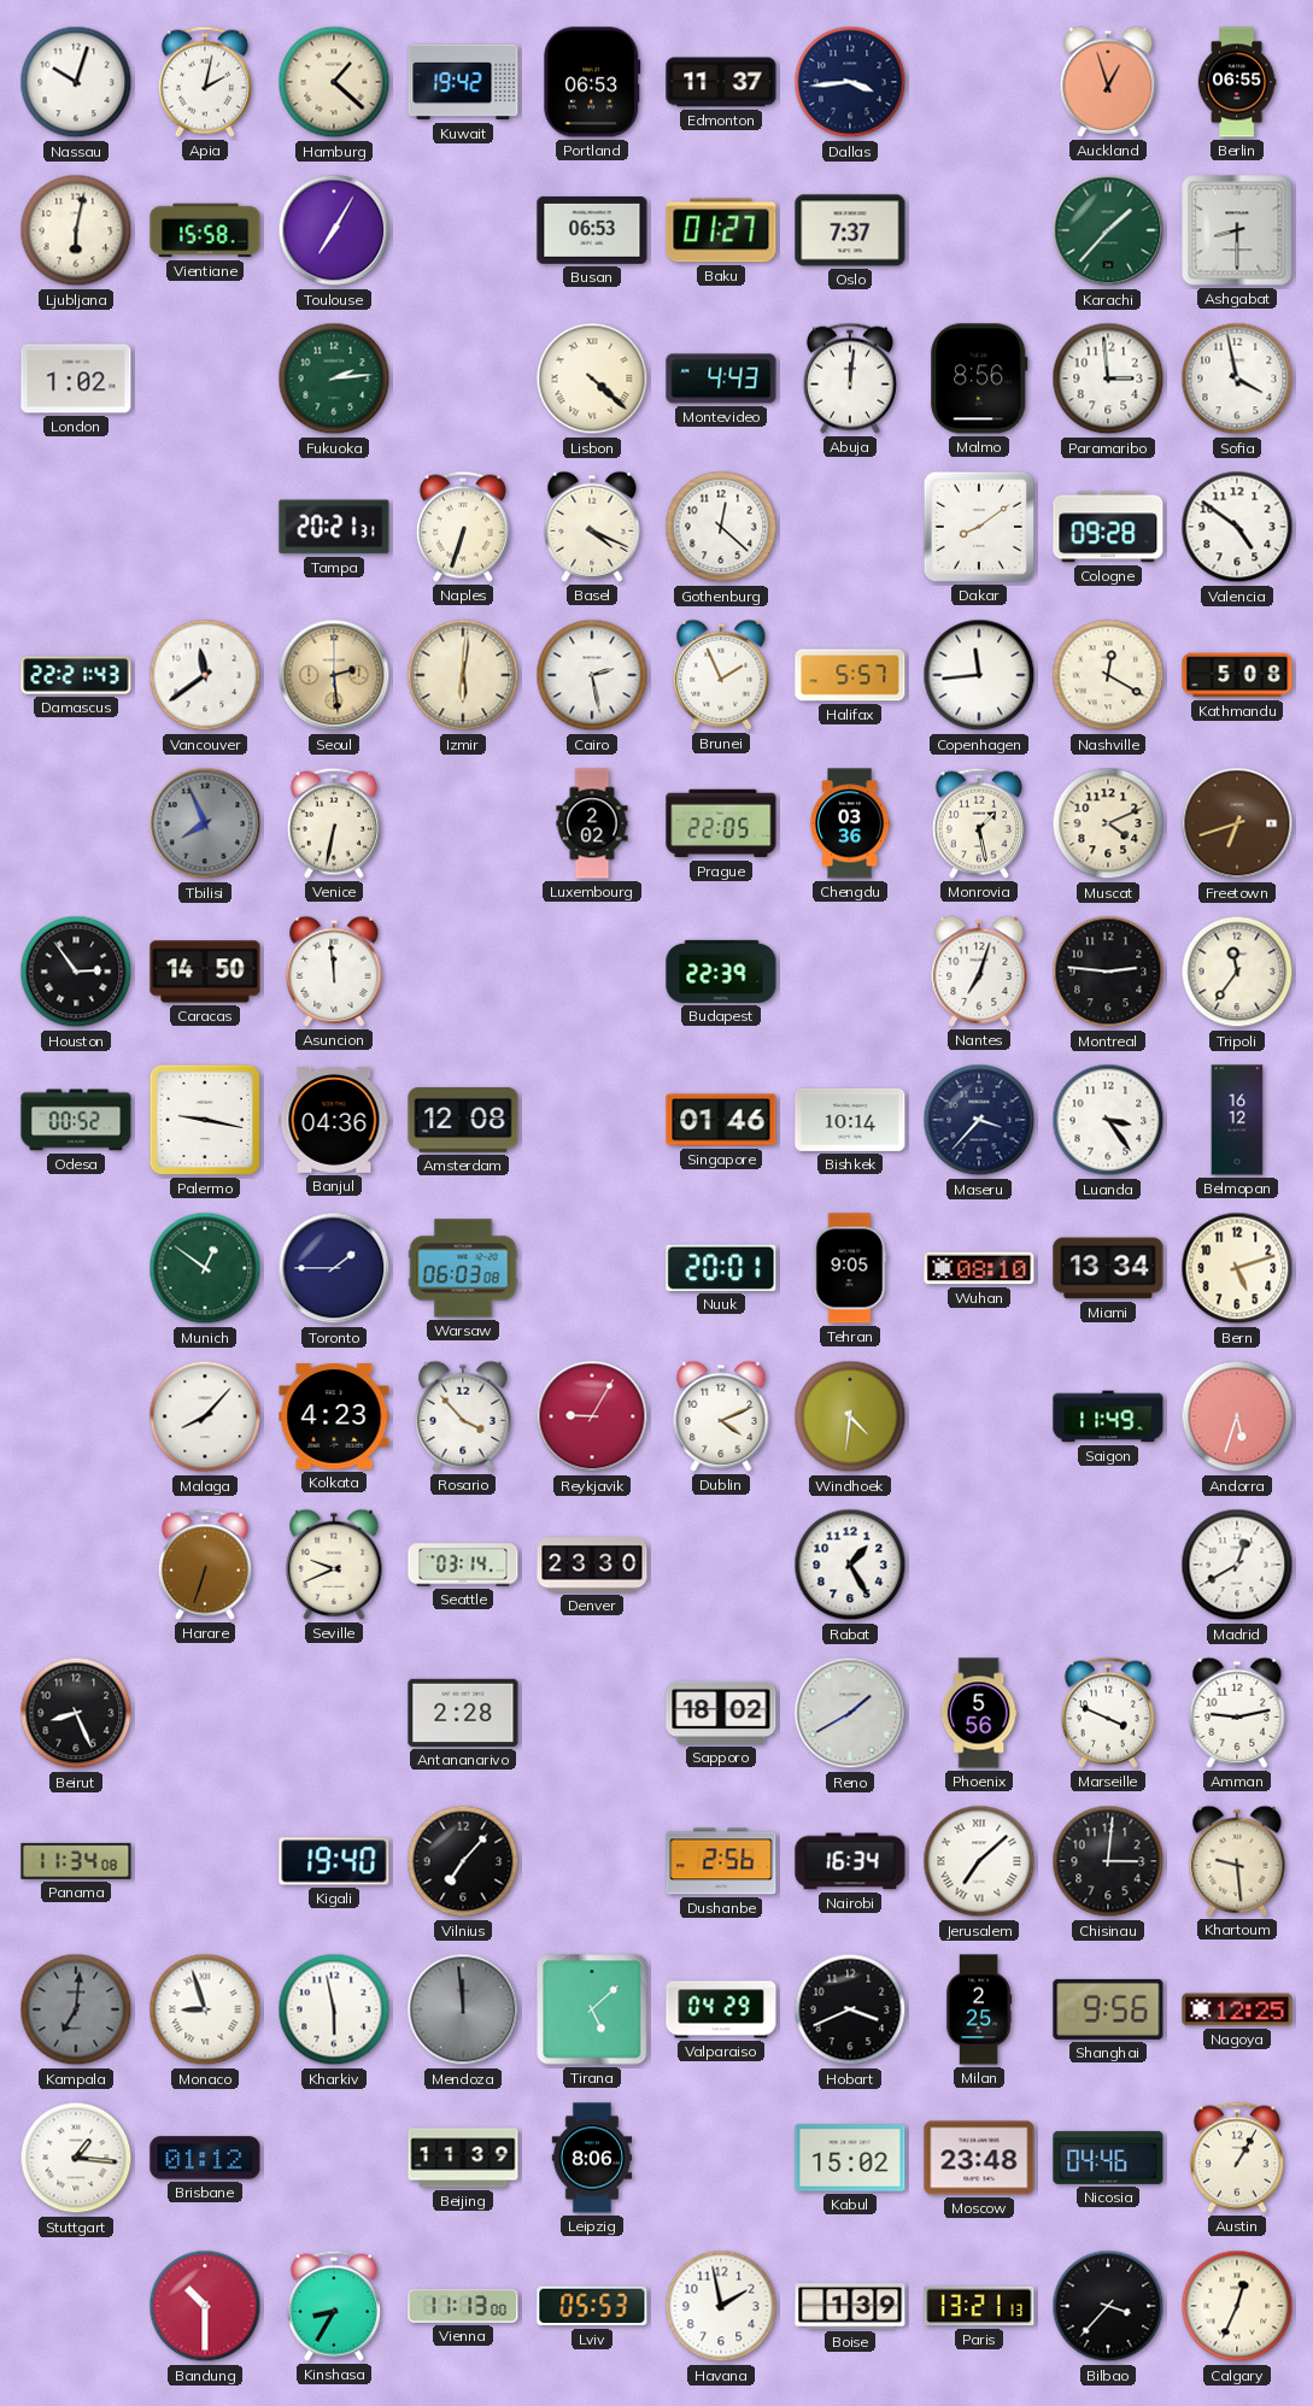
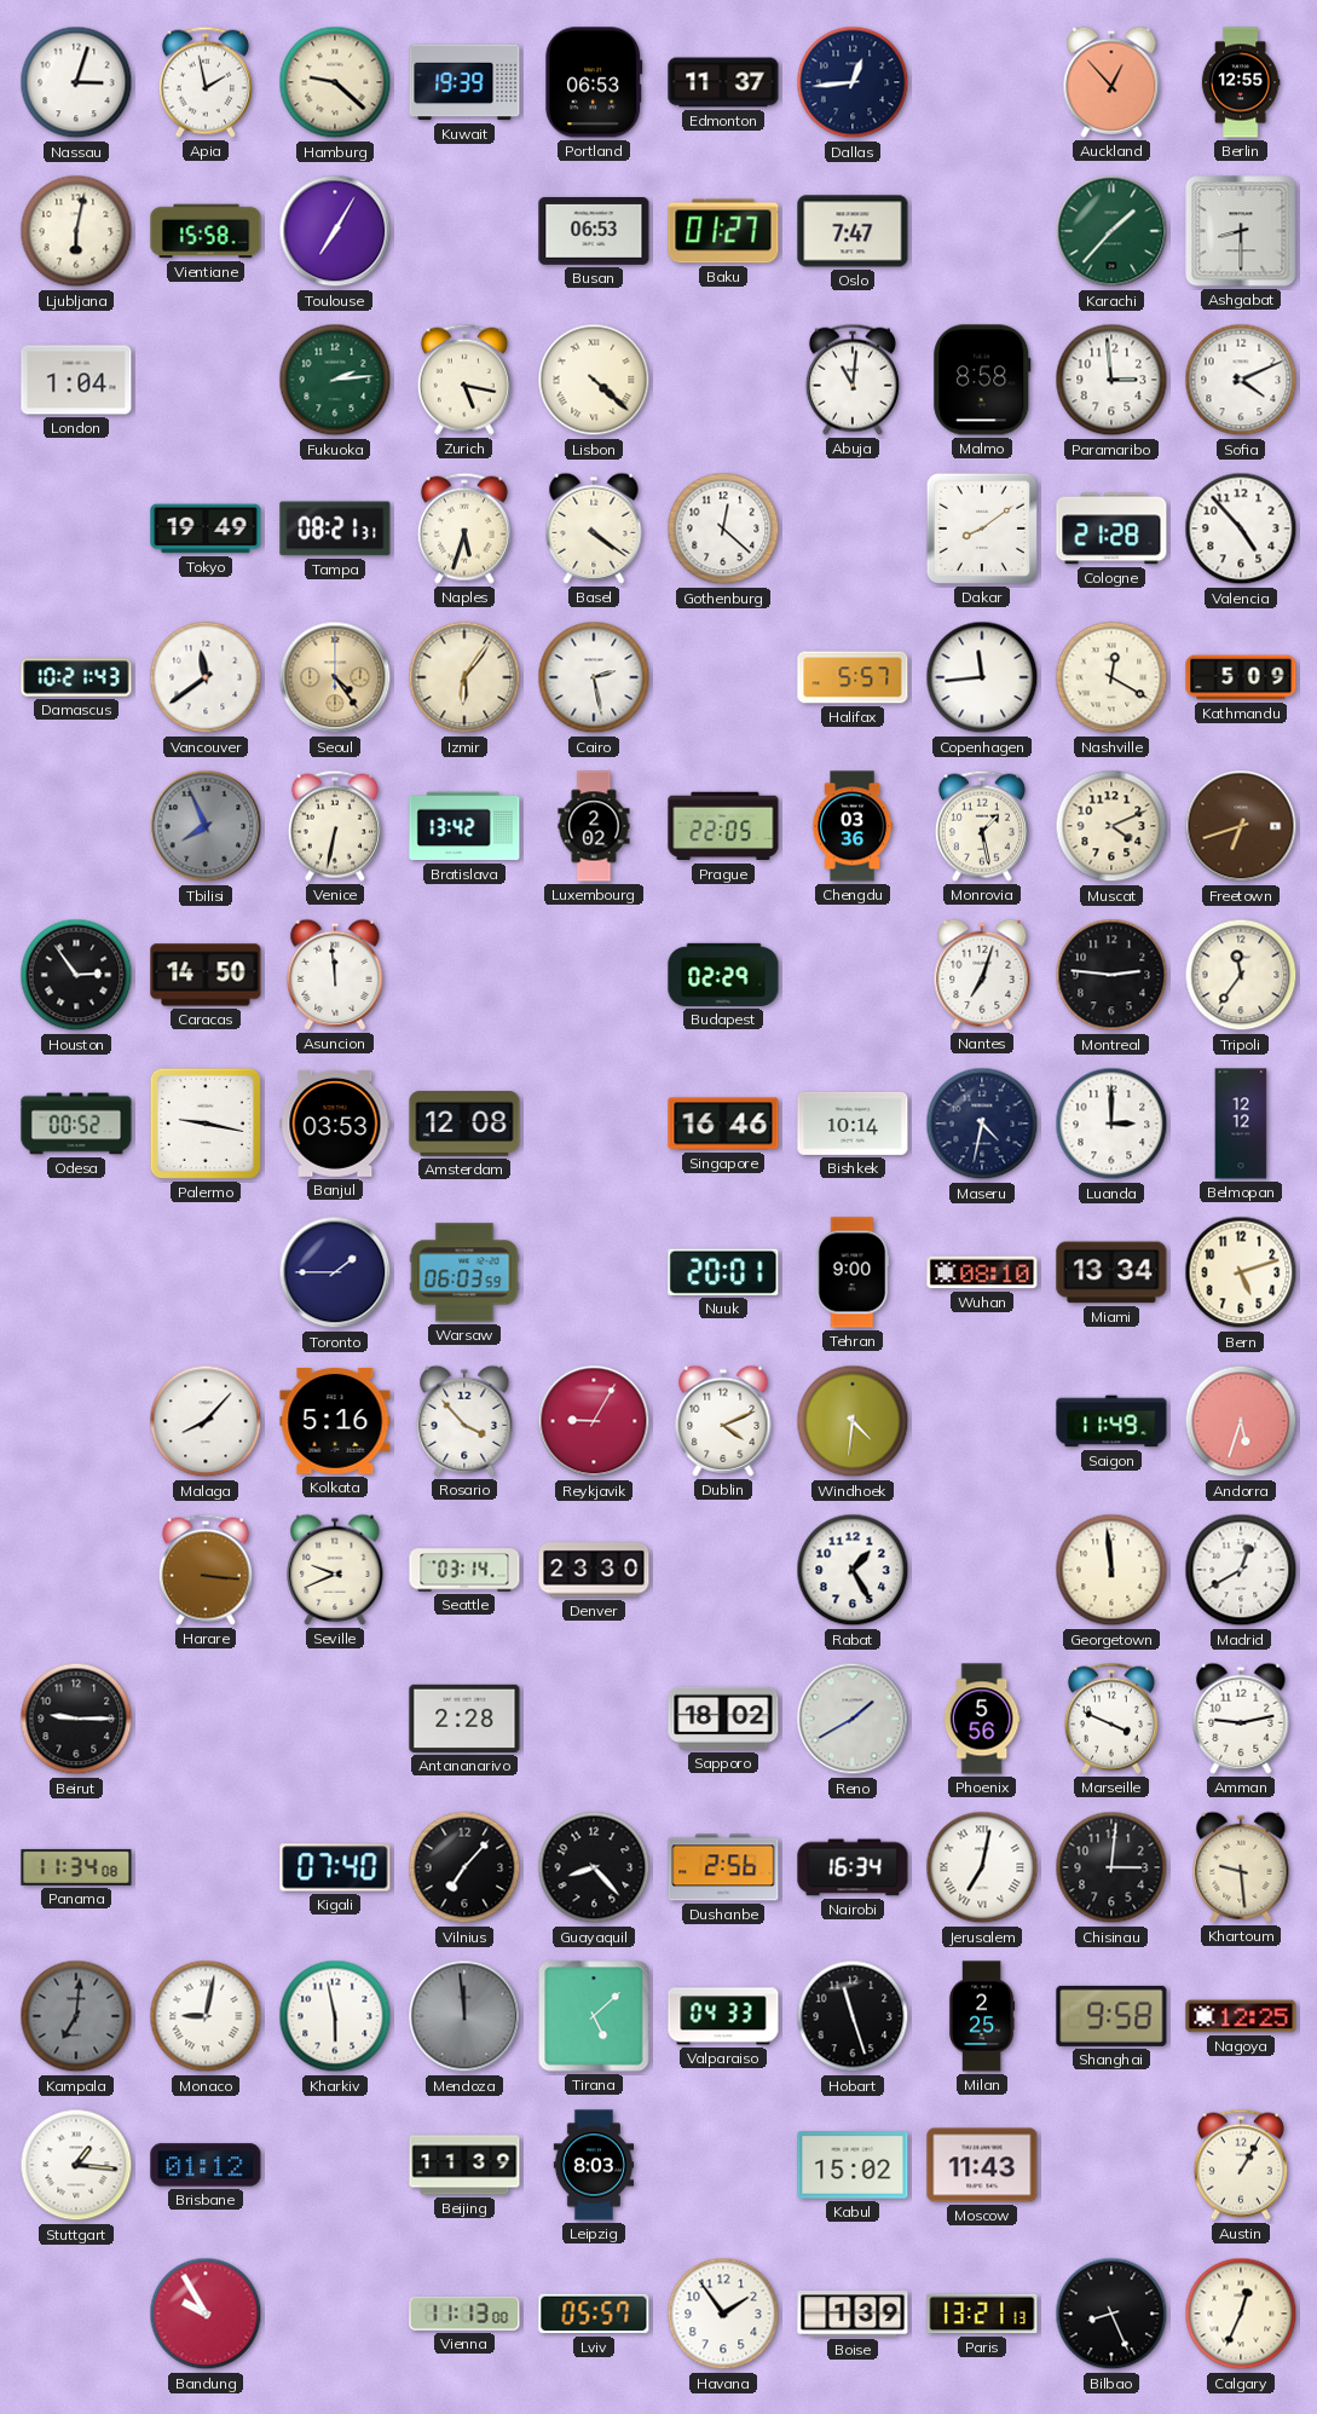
Nassau: 10:03 -> 3:03
Apia: 2:02 -> 1:58
Hamburg: 1:22 -> 9:22
Kuwait: 19:42 -> 19:39
Dallas: 3:44 -> 12:44
Auckland: 12:57 -> 12:53
Berlin: 06:55 -> 12:55
Oslo: 7:37 -> 7:47
London: 1:02 -> 1:04
Zurich: none -> 5:17
Montevideo: 4:43 -> none
Abuja: 12:01 -> 11:01
Malmo: 8:56 -> 8:58
Sofia: 3:58 -> 4:11
Tokyo: none -> 19:49
Tampa: 20:21 -> 08:21
Naples: 6:33 -> 5:33
Basel: 4:19 -> 4:21
Cologne: 09:28 -> 21:28
Valencia: 4:51 -> 4:53
Damascus: 22:21 -> 10:21
Seoul: 2:29 -> 4:24
Izmir: 6:01 -> 6:06
Brunei: 1:56 -> none
Kathmandu: 5:08 -> 5:09
Bratislava: none -> 13:42
Budapest: 22:39 -> 02:29
Banjul: 04:36 -> 03:53
Singapore: 01:46 -> 16:46
Maseru: 3:37 -> 4:32
Luanda: 3:24 -> 3:00
Belmopan: 16:12 -> 12:12
Munich: 12:51 -> none
Warsaw: 06:03:08 -> 06:03:59
Tehran: 9:05 -> 9:00
Kolkata: 4:23 -> 5:16
Harare: 6:33 -> 3:16
Georgetown: none -> 11:59
Beirut: 8:26 -> 9:15
Kigali: 19:40 -> 07:40
Guayaquil: none -> 8:23
Jerusalem: 7:08 -> 7:02
Monaco: 8:57 -> 9:02
Valparaiso: 04:29 -> 04:33
Hobart: 3:41 -> 11:27
Shanghai: 9:56 -> 9:58
Leipzig: 8:06 -> 8:03
Moscow: 23:48 -> 11:43
Nicosia: 04:46 -> none
Bandung: 10:30 -> 9:55
Kinshasa: 8:35 -> none
Lviv: 05:53 -> 05:57
Havana: 1:58 -> 1:54
Bilbao: 3:37 -> 8:26
